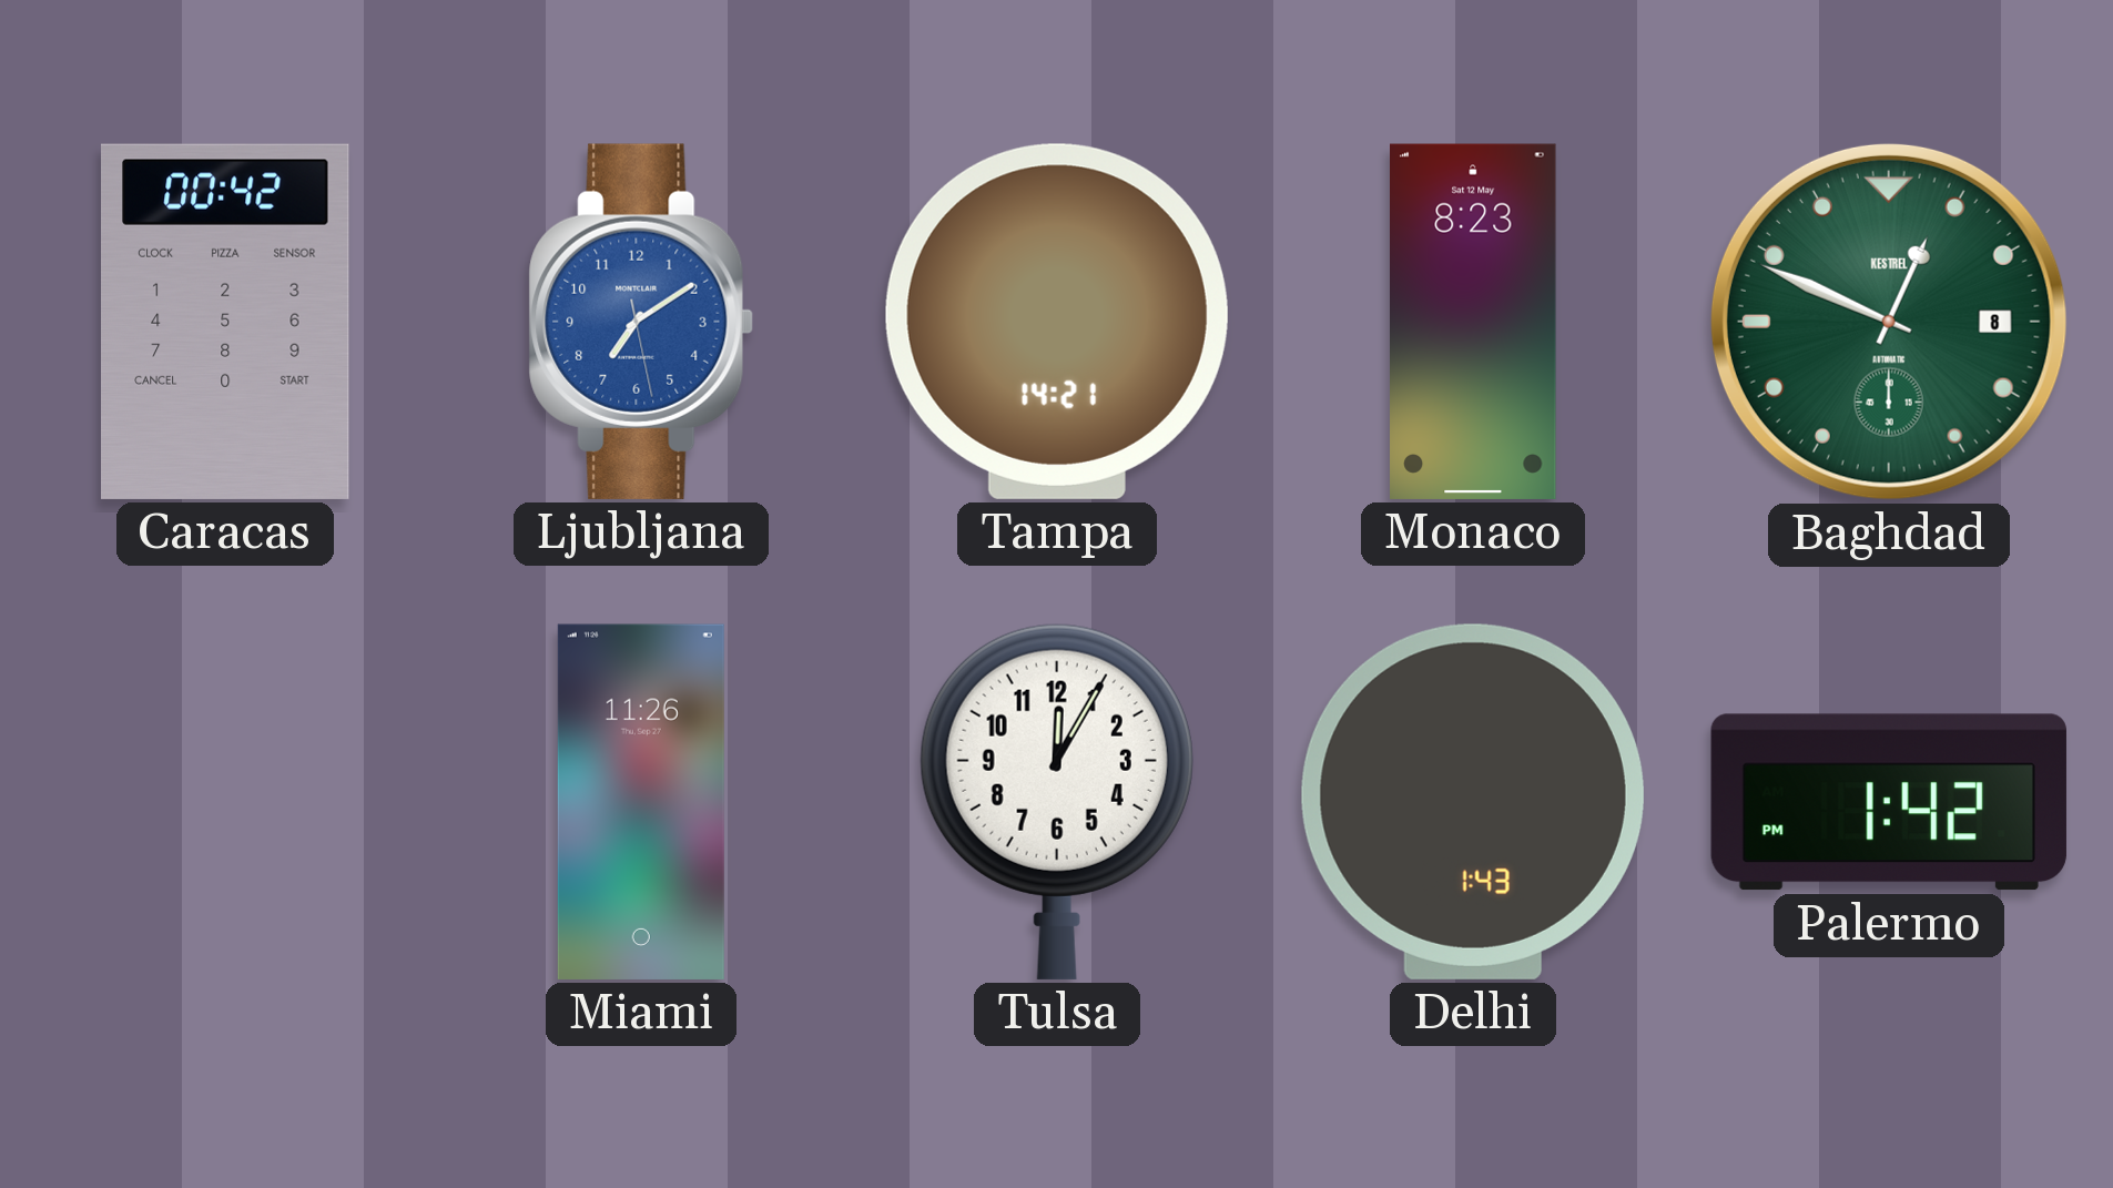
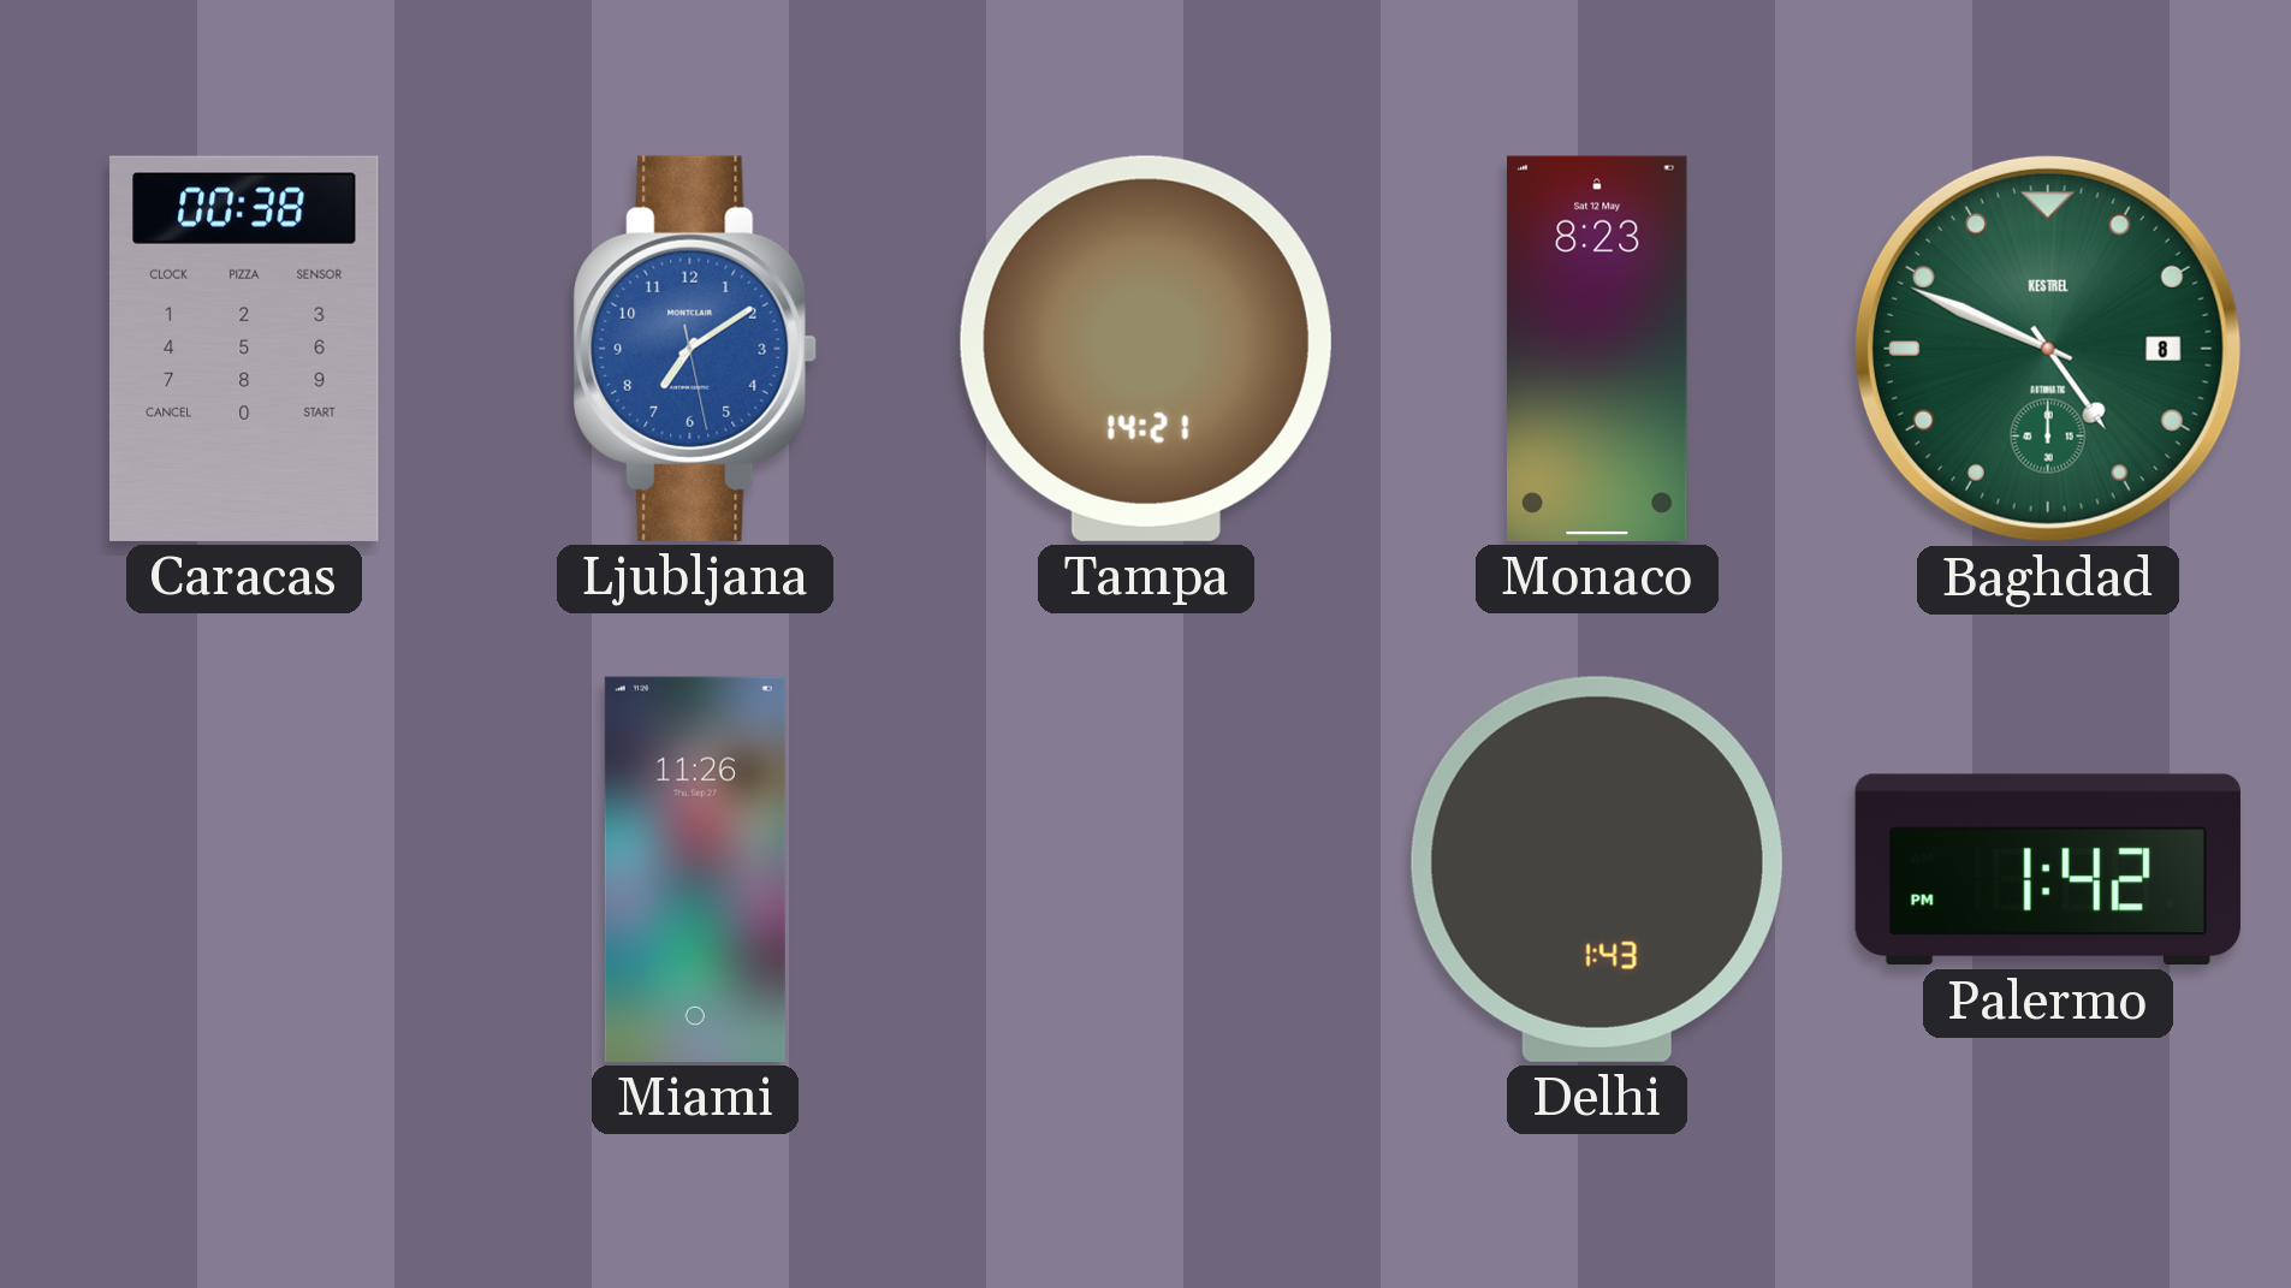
Caracas: 00:42 -> 00:38
Baghdad: 12:49 -> 4:49
Tulsa: 12:05 -> none
